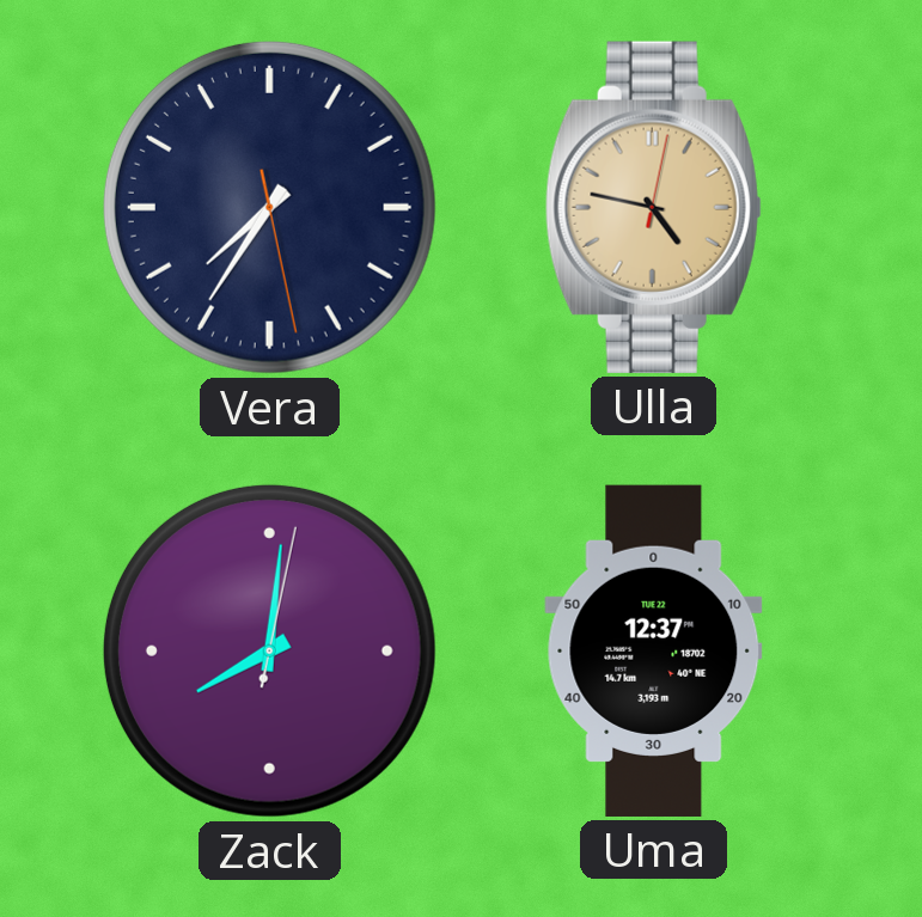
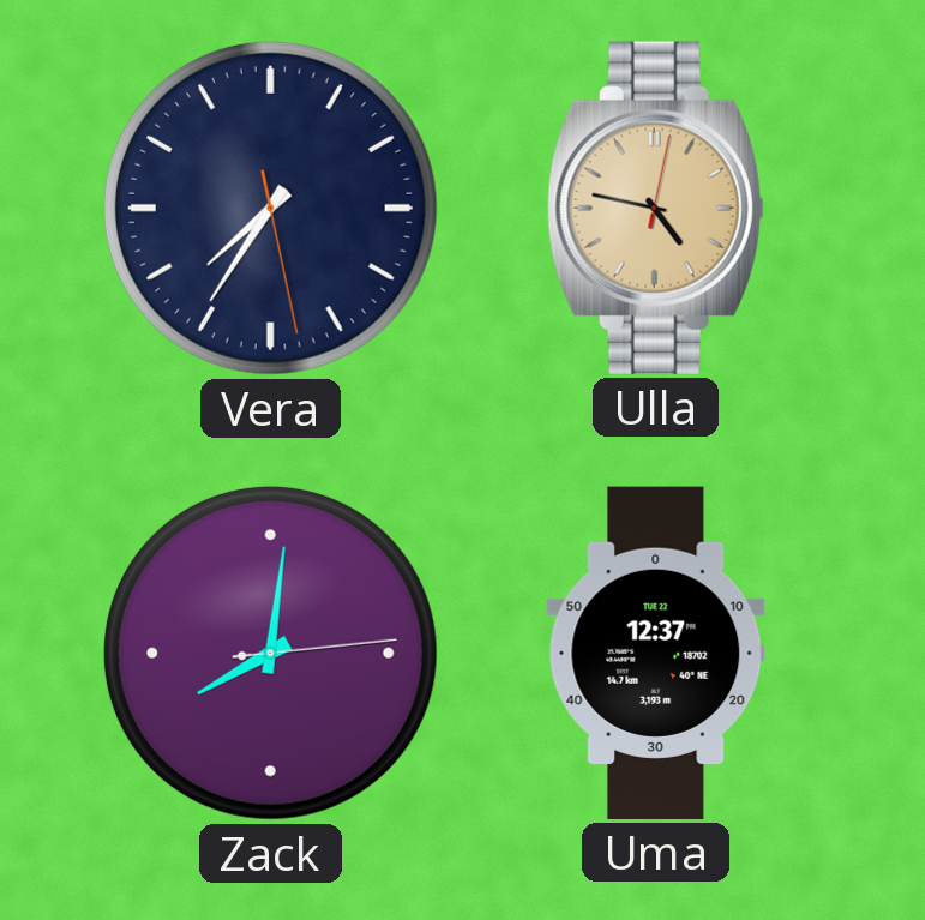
Zack: 8:01:02 -> 8:01:14
